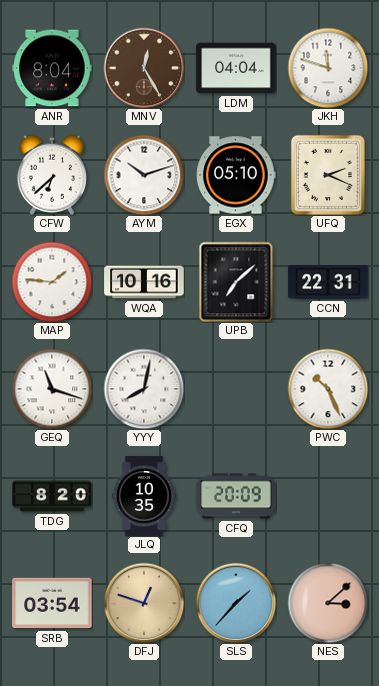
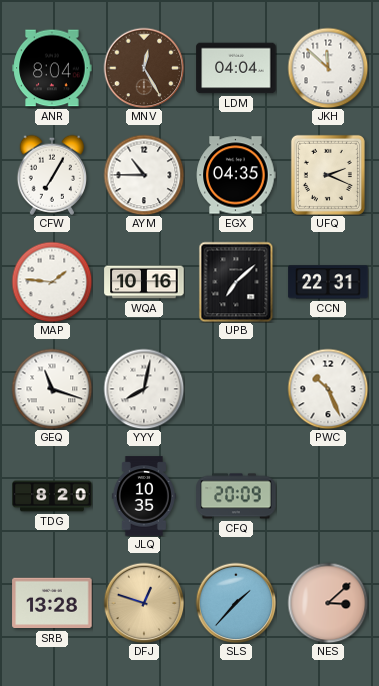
JKH: 11:48 -> 11:52
CFW: 6:38 -> 7:05
AYM: 10:12 -> 10:45
EGX: 05:10 -> 04:35
SRB: 03:54 -> 13:28
